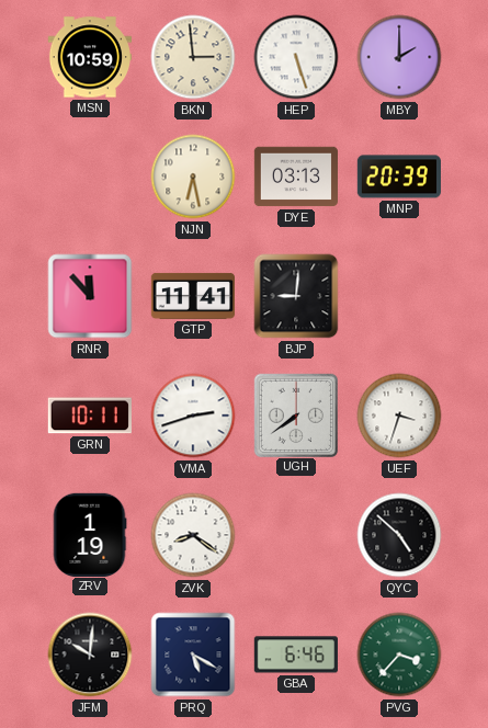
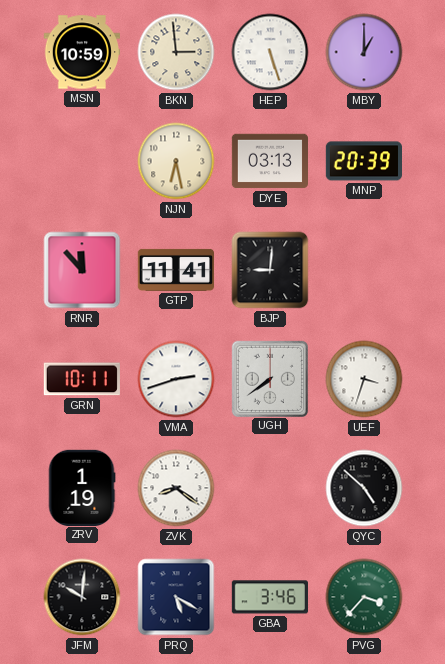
MBY: 2:00 -> 1:00
GBA: 6:46 -> 3:46
